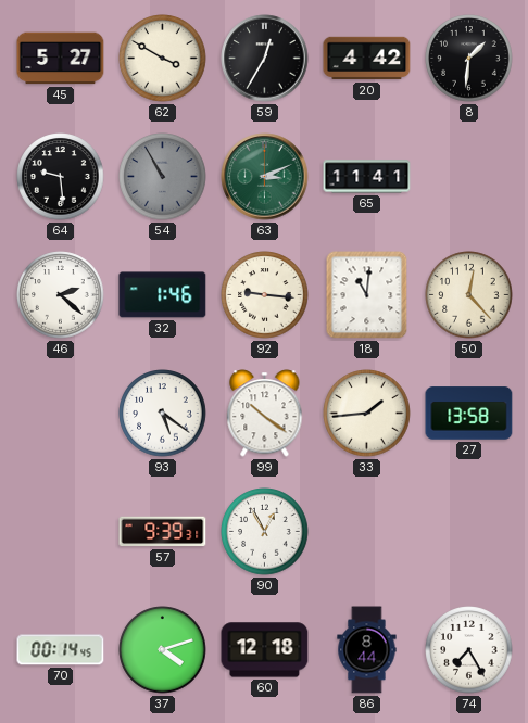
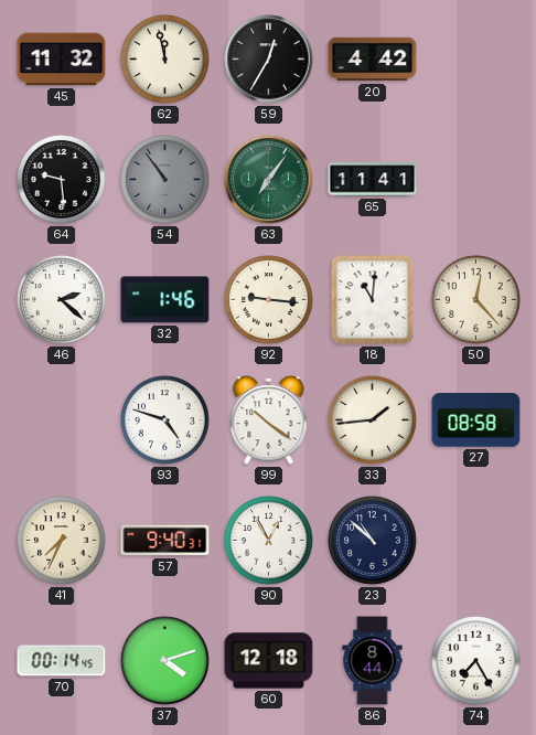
45: 5:27 -> 11:32
62: 3:50 -> 11:58
8: 1:31 -> none
54: 10:55 -> 10:54
63: 3:11 -> 7:06
93: 5:21 -> 4:48
27: 13:58 -> 08:58
41: none -> 7:34
57: 9:39 -> 9:40
23: none -> 10:52
